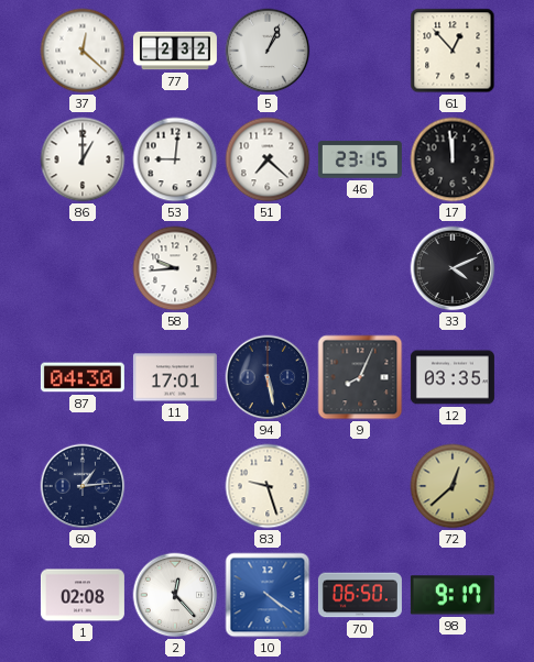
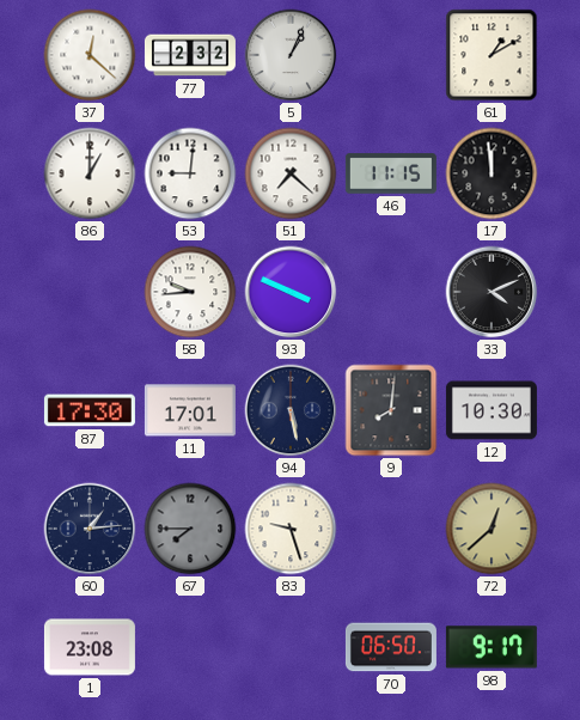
61: 12:53 -> 1:10
46: 23:15 -> 11:15
93: none -> 3:49
87: 04:30 -> 17:30
9: 8:04 -> 8:01
12: 03:35 -> 10:30
67: none -> 7:45
1: 02:08 -> 23:08
2: 12:23 -> none
10: 4:21 -> none
